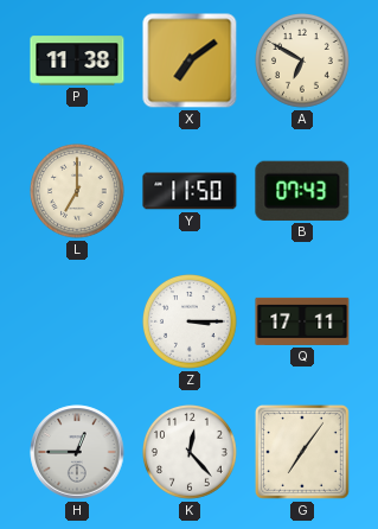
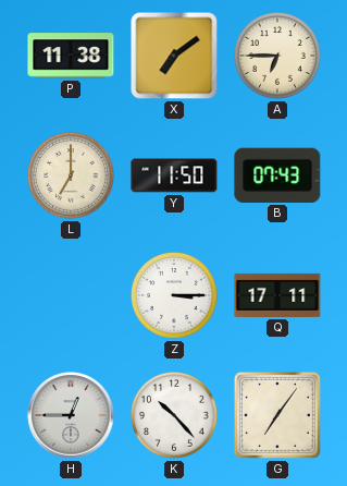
A: 6:50 -> 6:45
K: 12:23 -> 10:23
